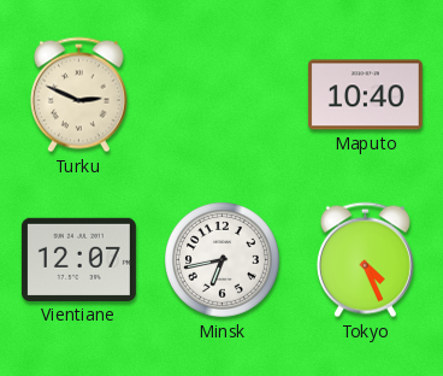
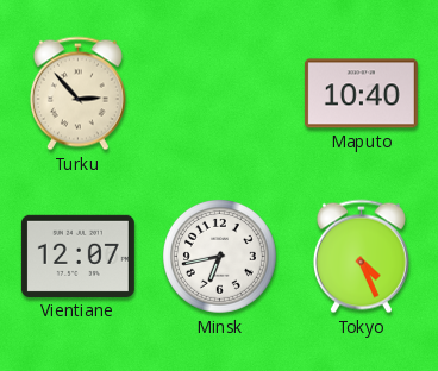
Turku: 2:49 -> 2:53
